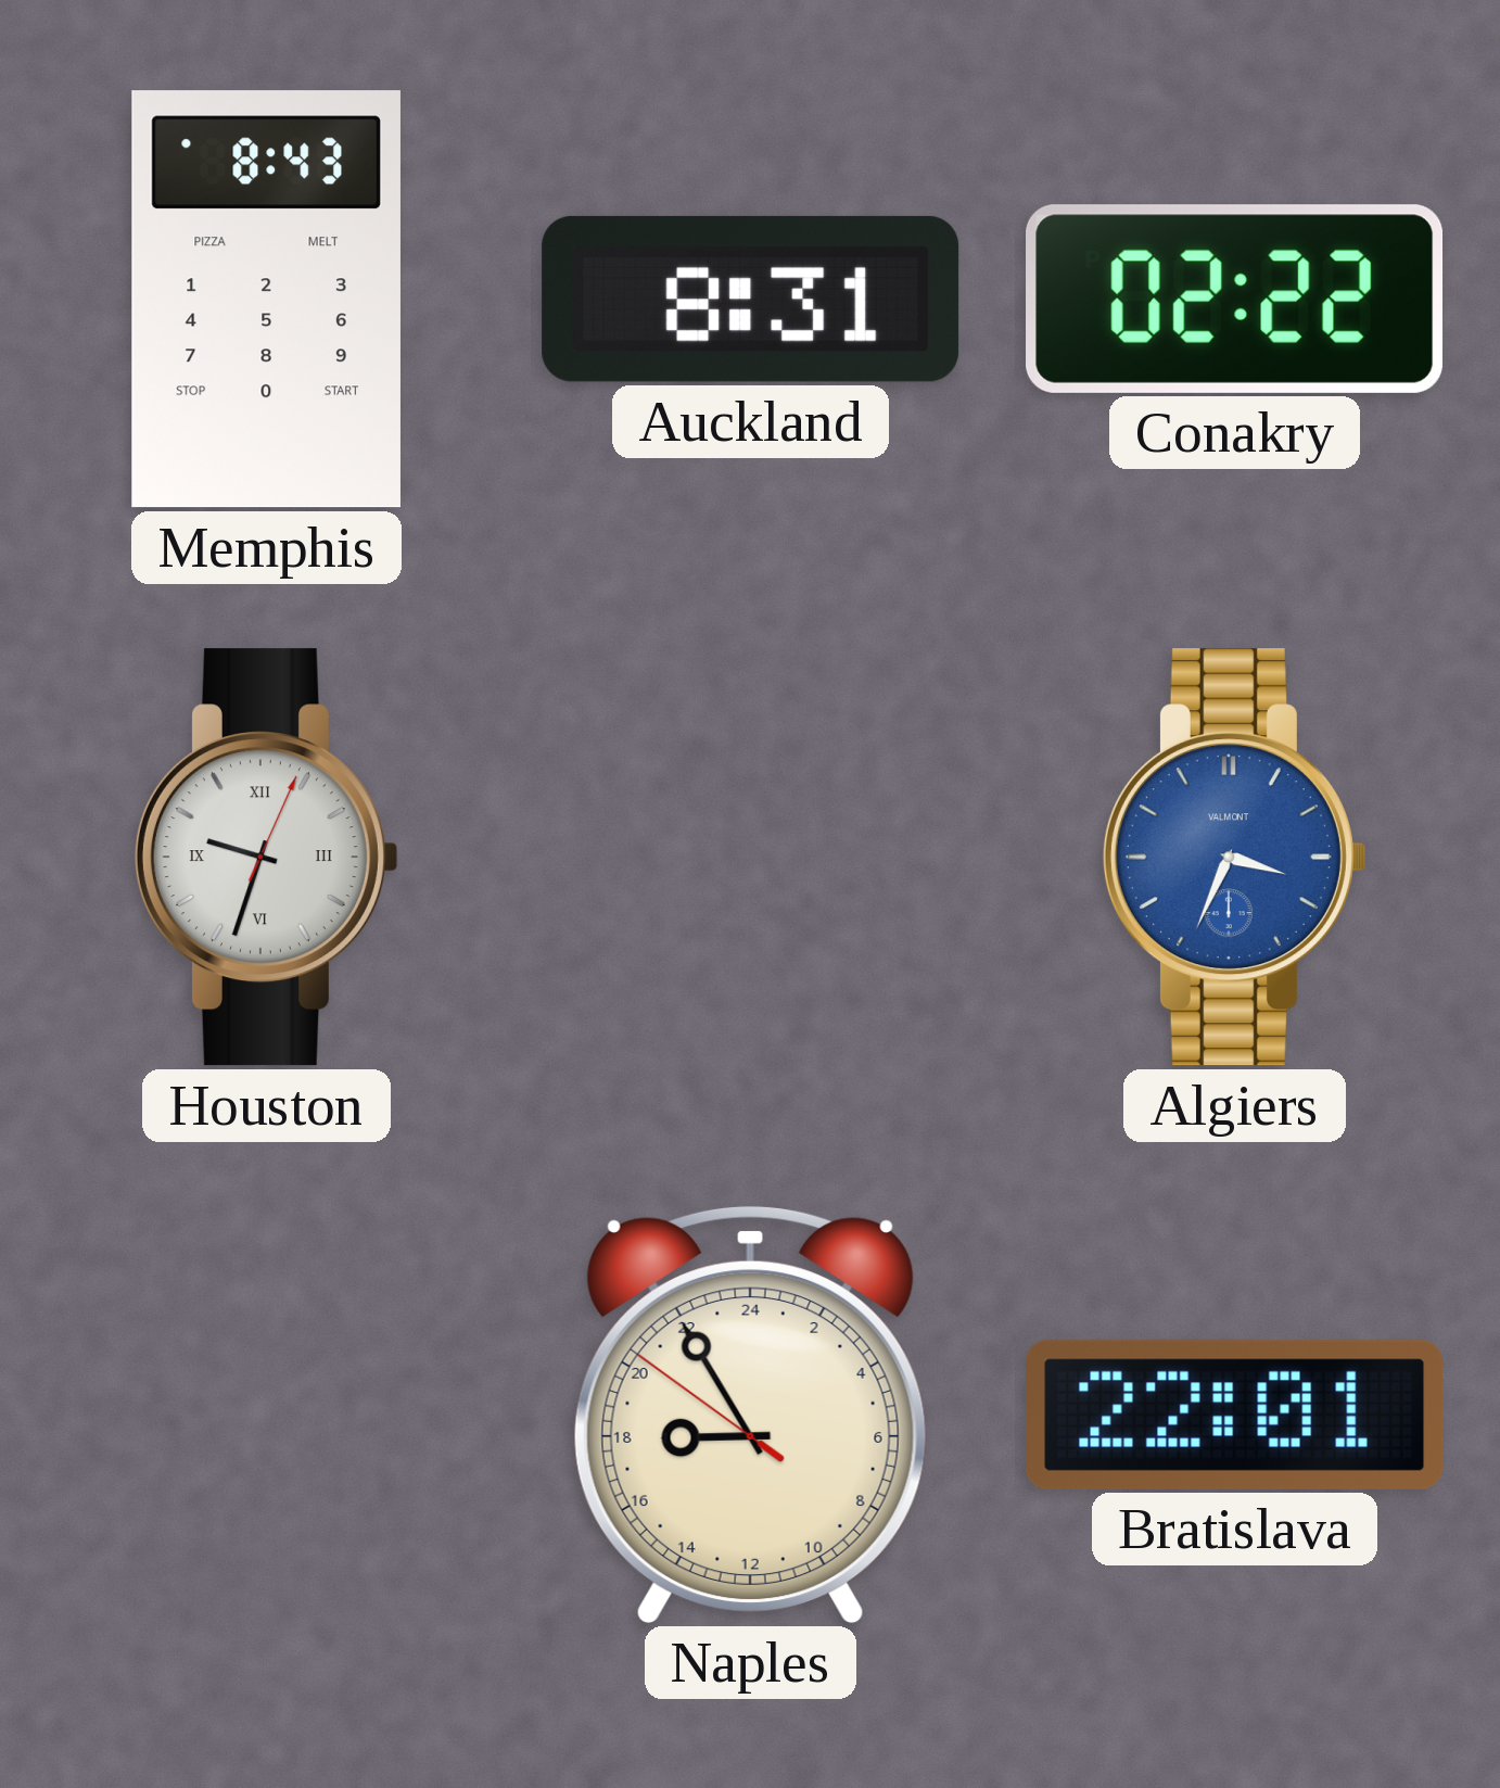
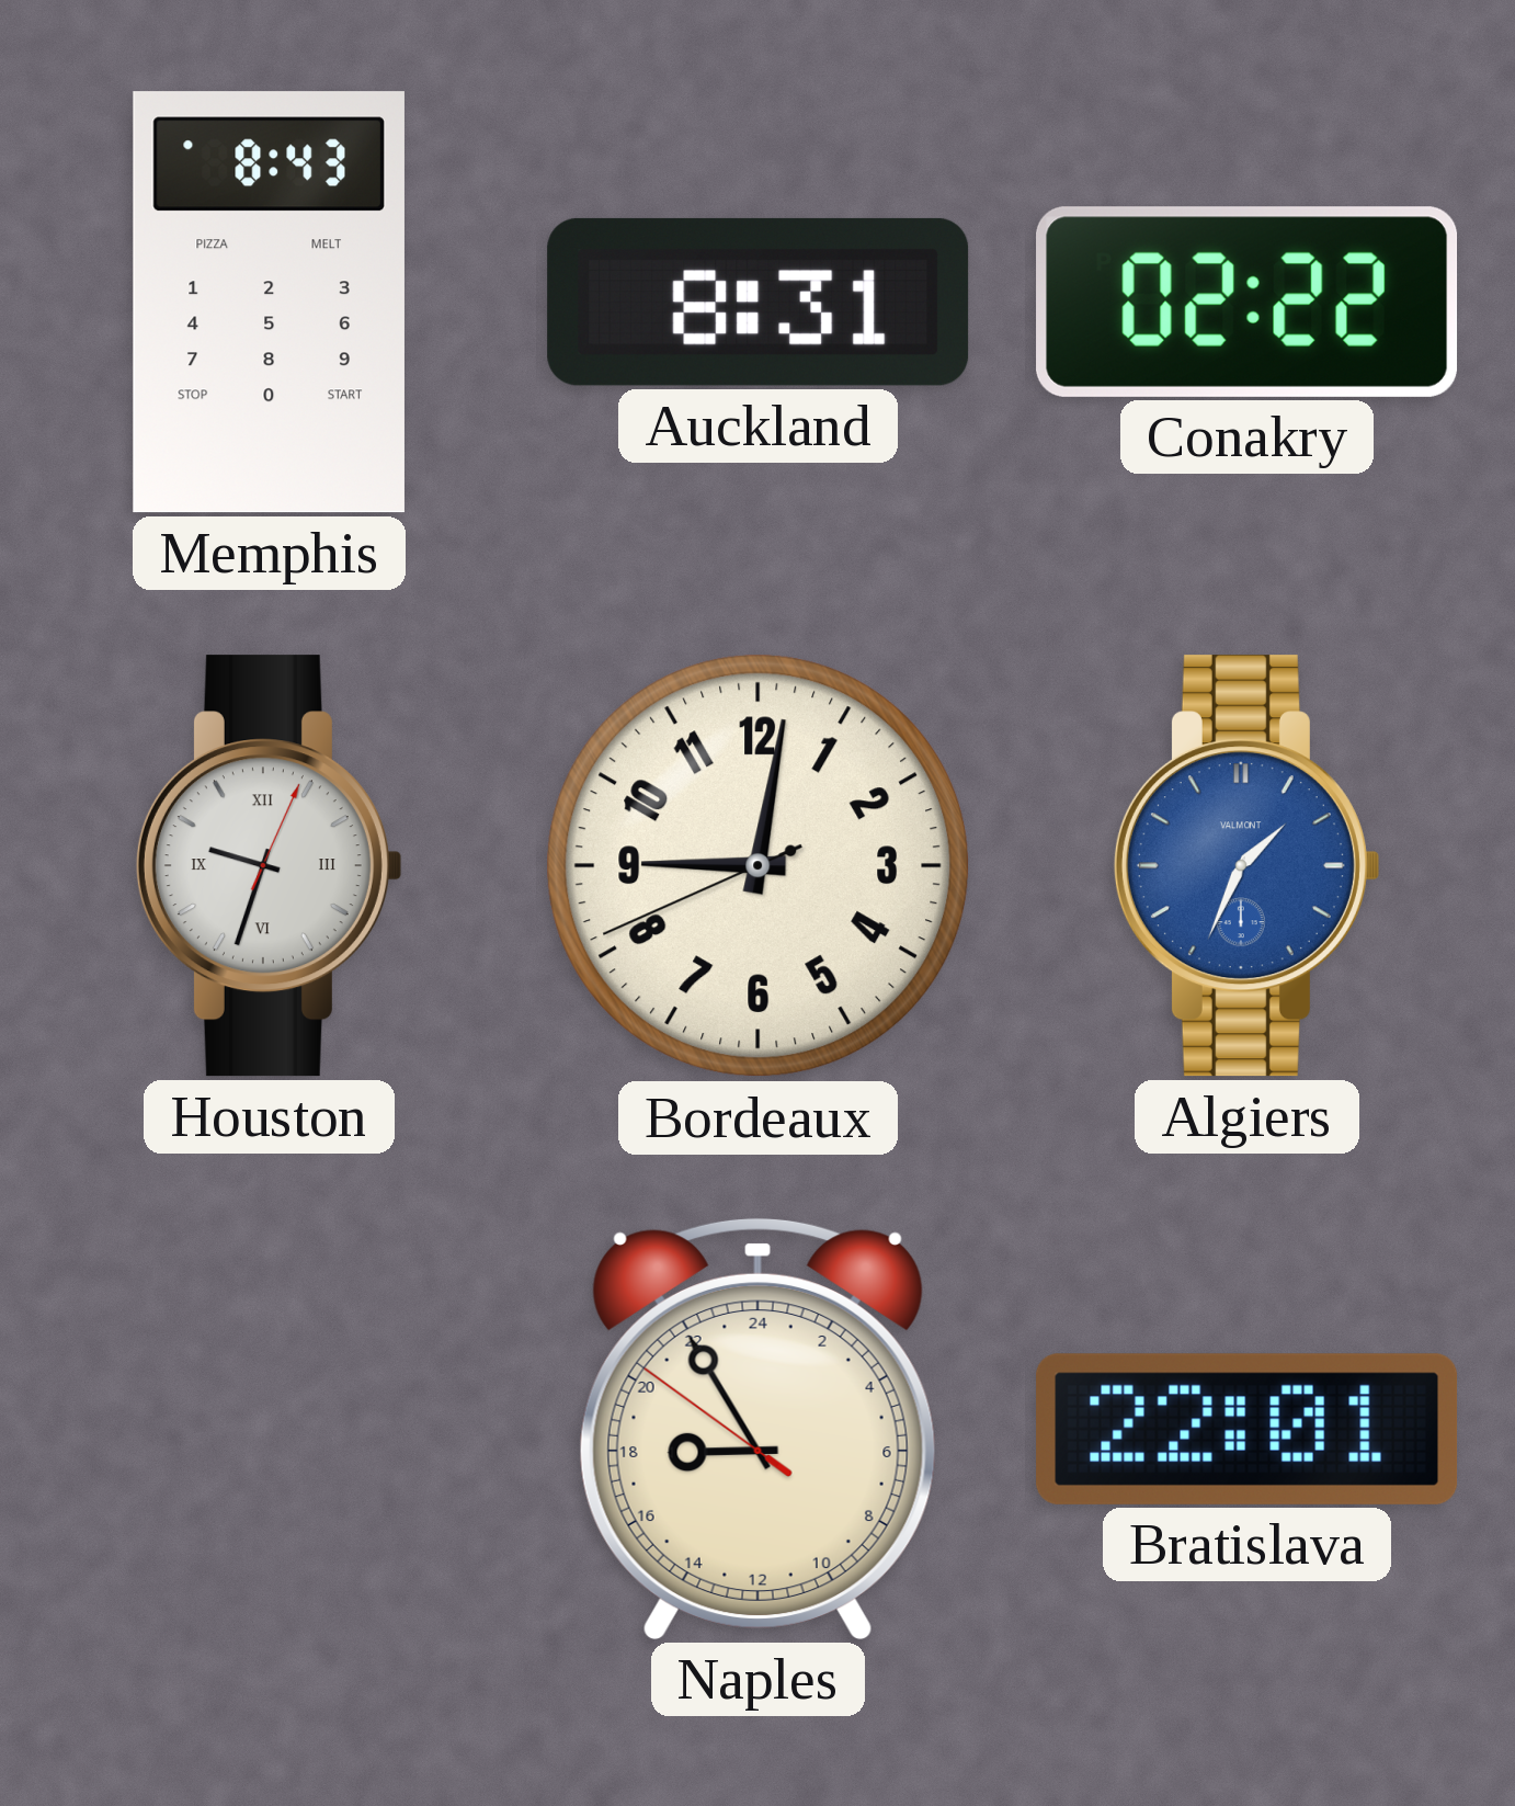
Bordeaux: none -> 9:01
Algiers: 3:34 -> 1:34
